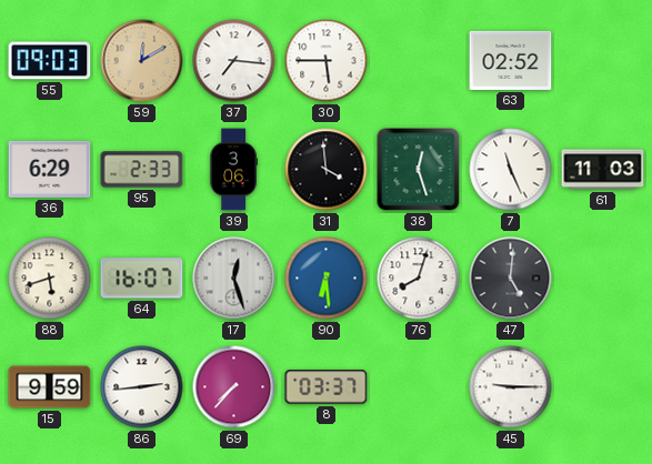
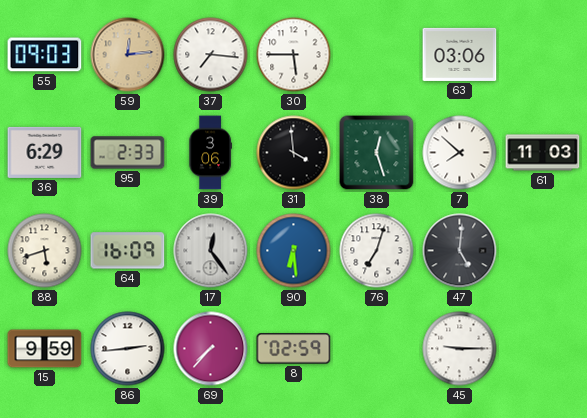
59: 12:10 -> 12:14
63: 02:52 -> 03:06
7: 11:26 -> 7:52
64: 16:07 -> 16:09
17: 12:27 -> 12:24
76: 8:03 -> 7:03
8: 03:37 -> 02:59
